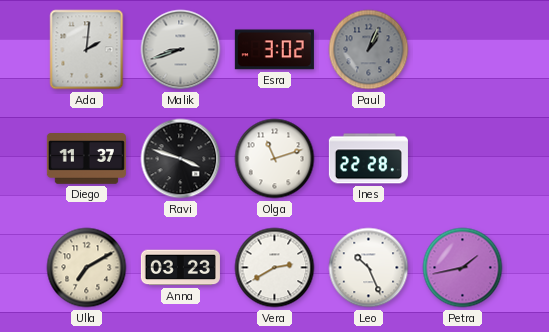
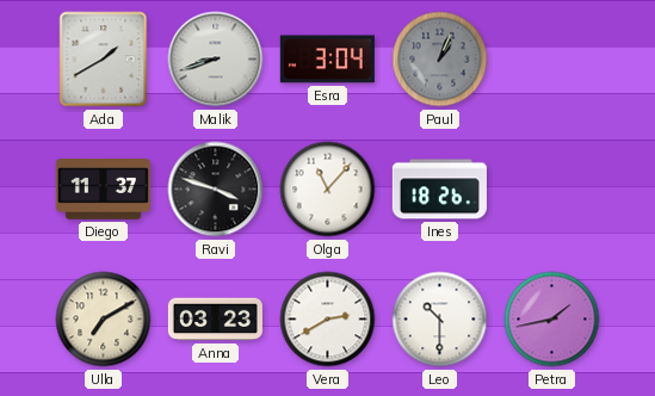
Ada: 2:01 -> 1:40
Esra: 3:02 -> 3:04
Olga: 11:12 -> 11:07
Ines: 22:28 -> 18:26
Leo: 10:26 -> 10:30
